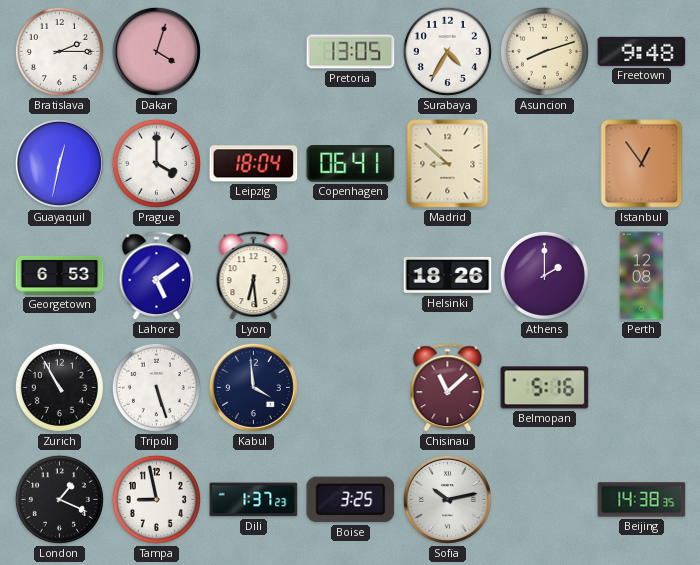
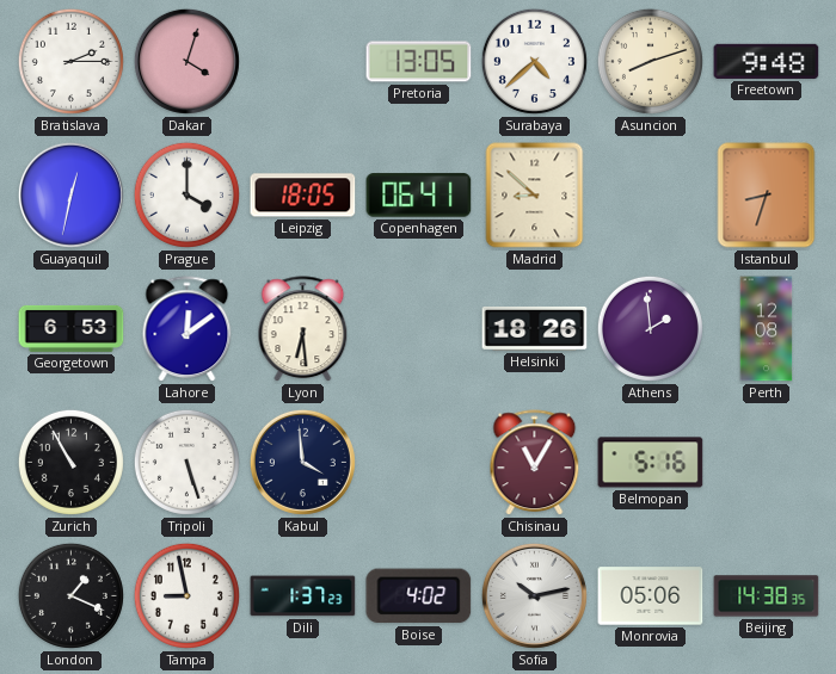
Surabaya: 4:35 -> 4:38
Leipzig: 18:04 -> 18:05
Istanbul: 12:54 -> 8:33
Lahore: 5:09 -> 12:09
Athens: 2:00 -> 1:59
Chisinau: 11:08 -> 11:05
Boise: 3:25 -> 4:02
Monrovia: none -> 05:06
